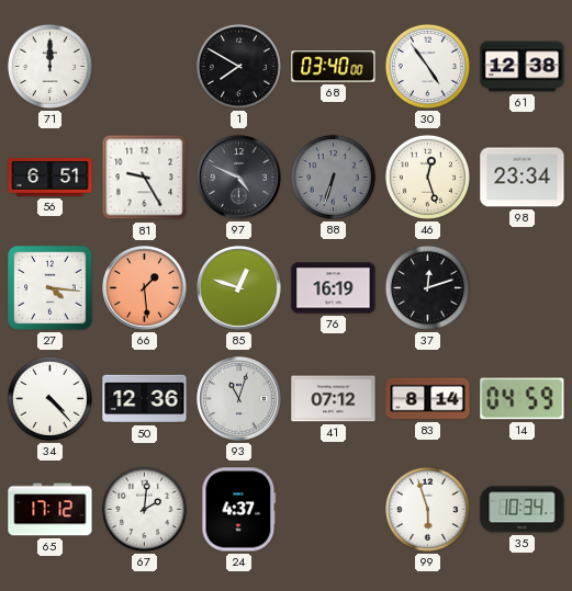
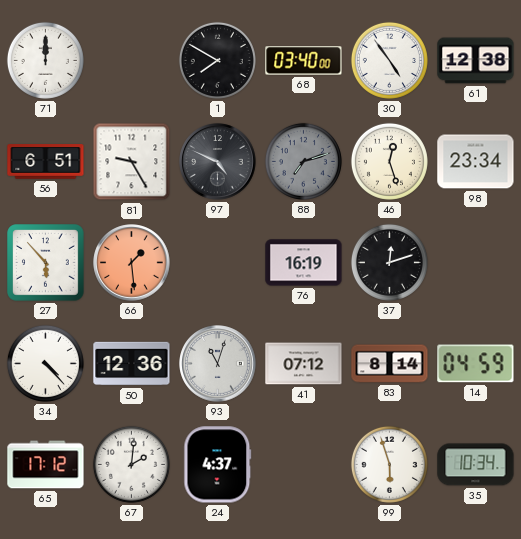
88: 6:33 -> 7:12
27: 4:16 -> 5:53
85: 12:48 -> none
